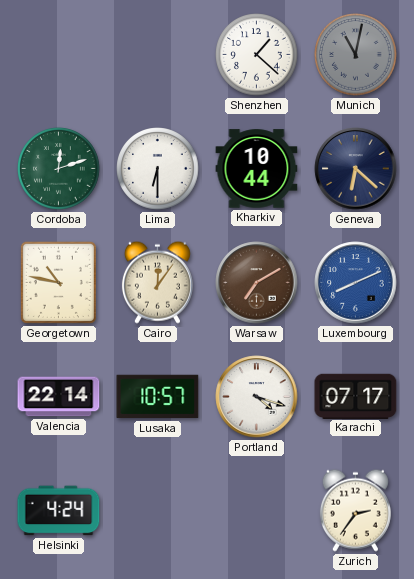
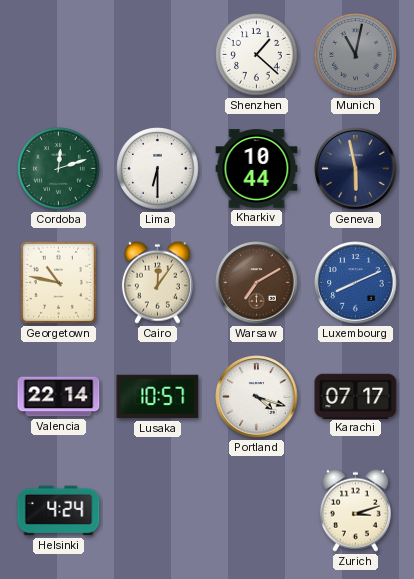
Geneva: 6:22 -> 5:58
Zurich: 2:36 -> 3:12
